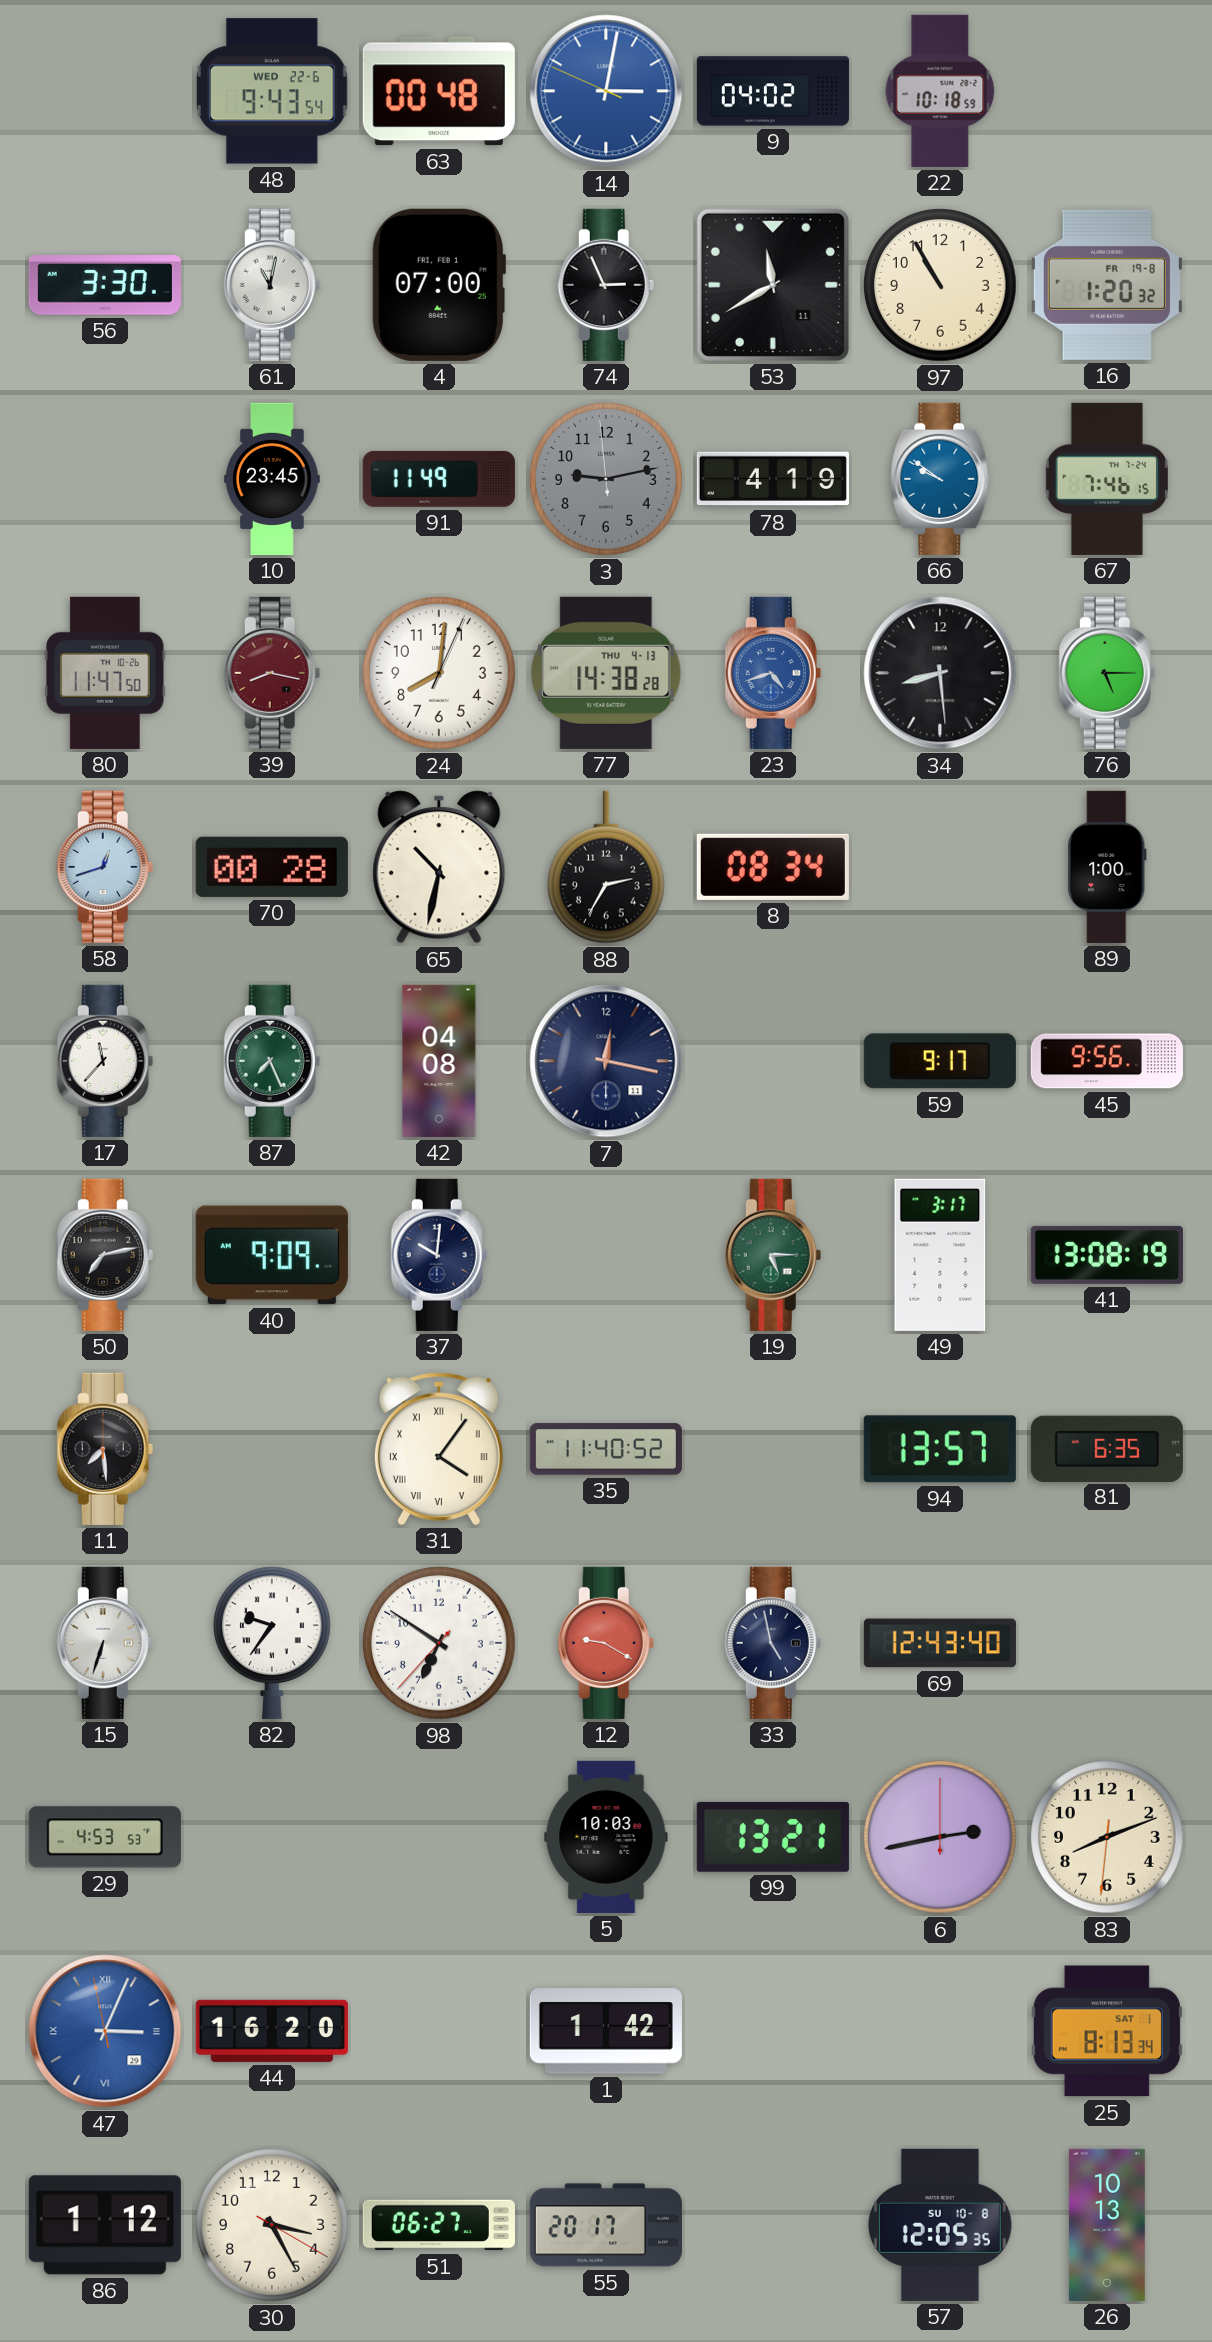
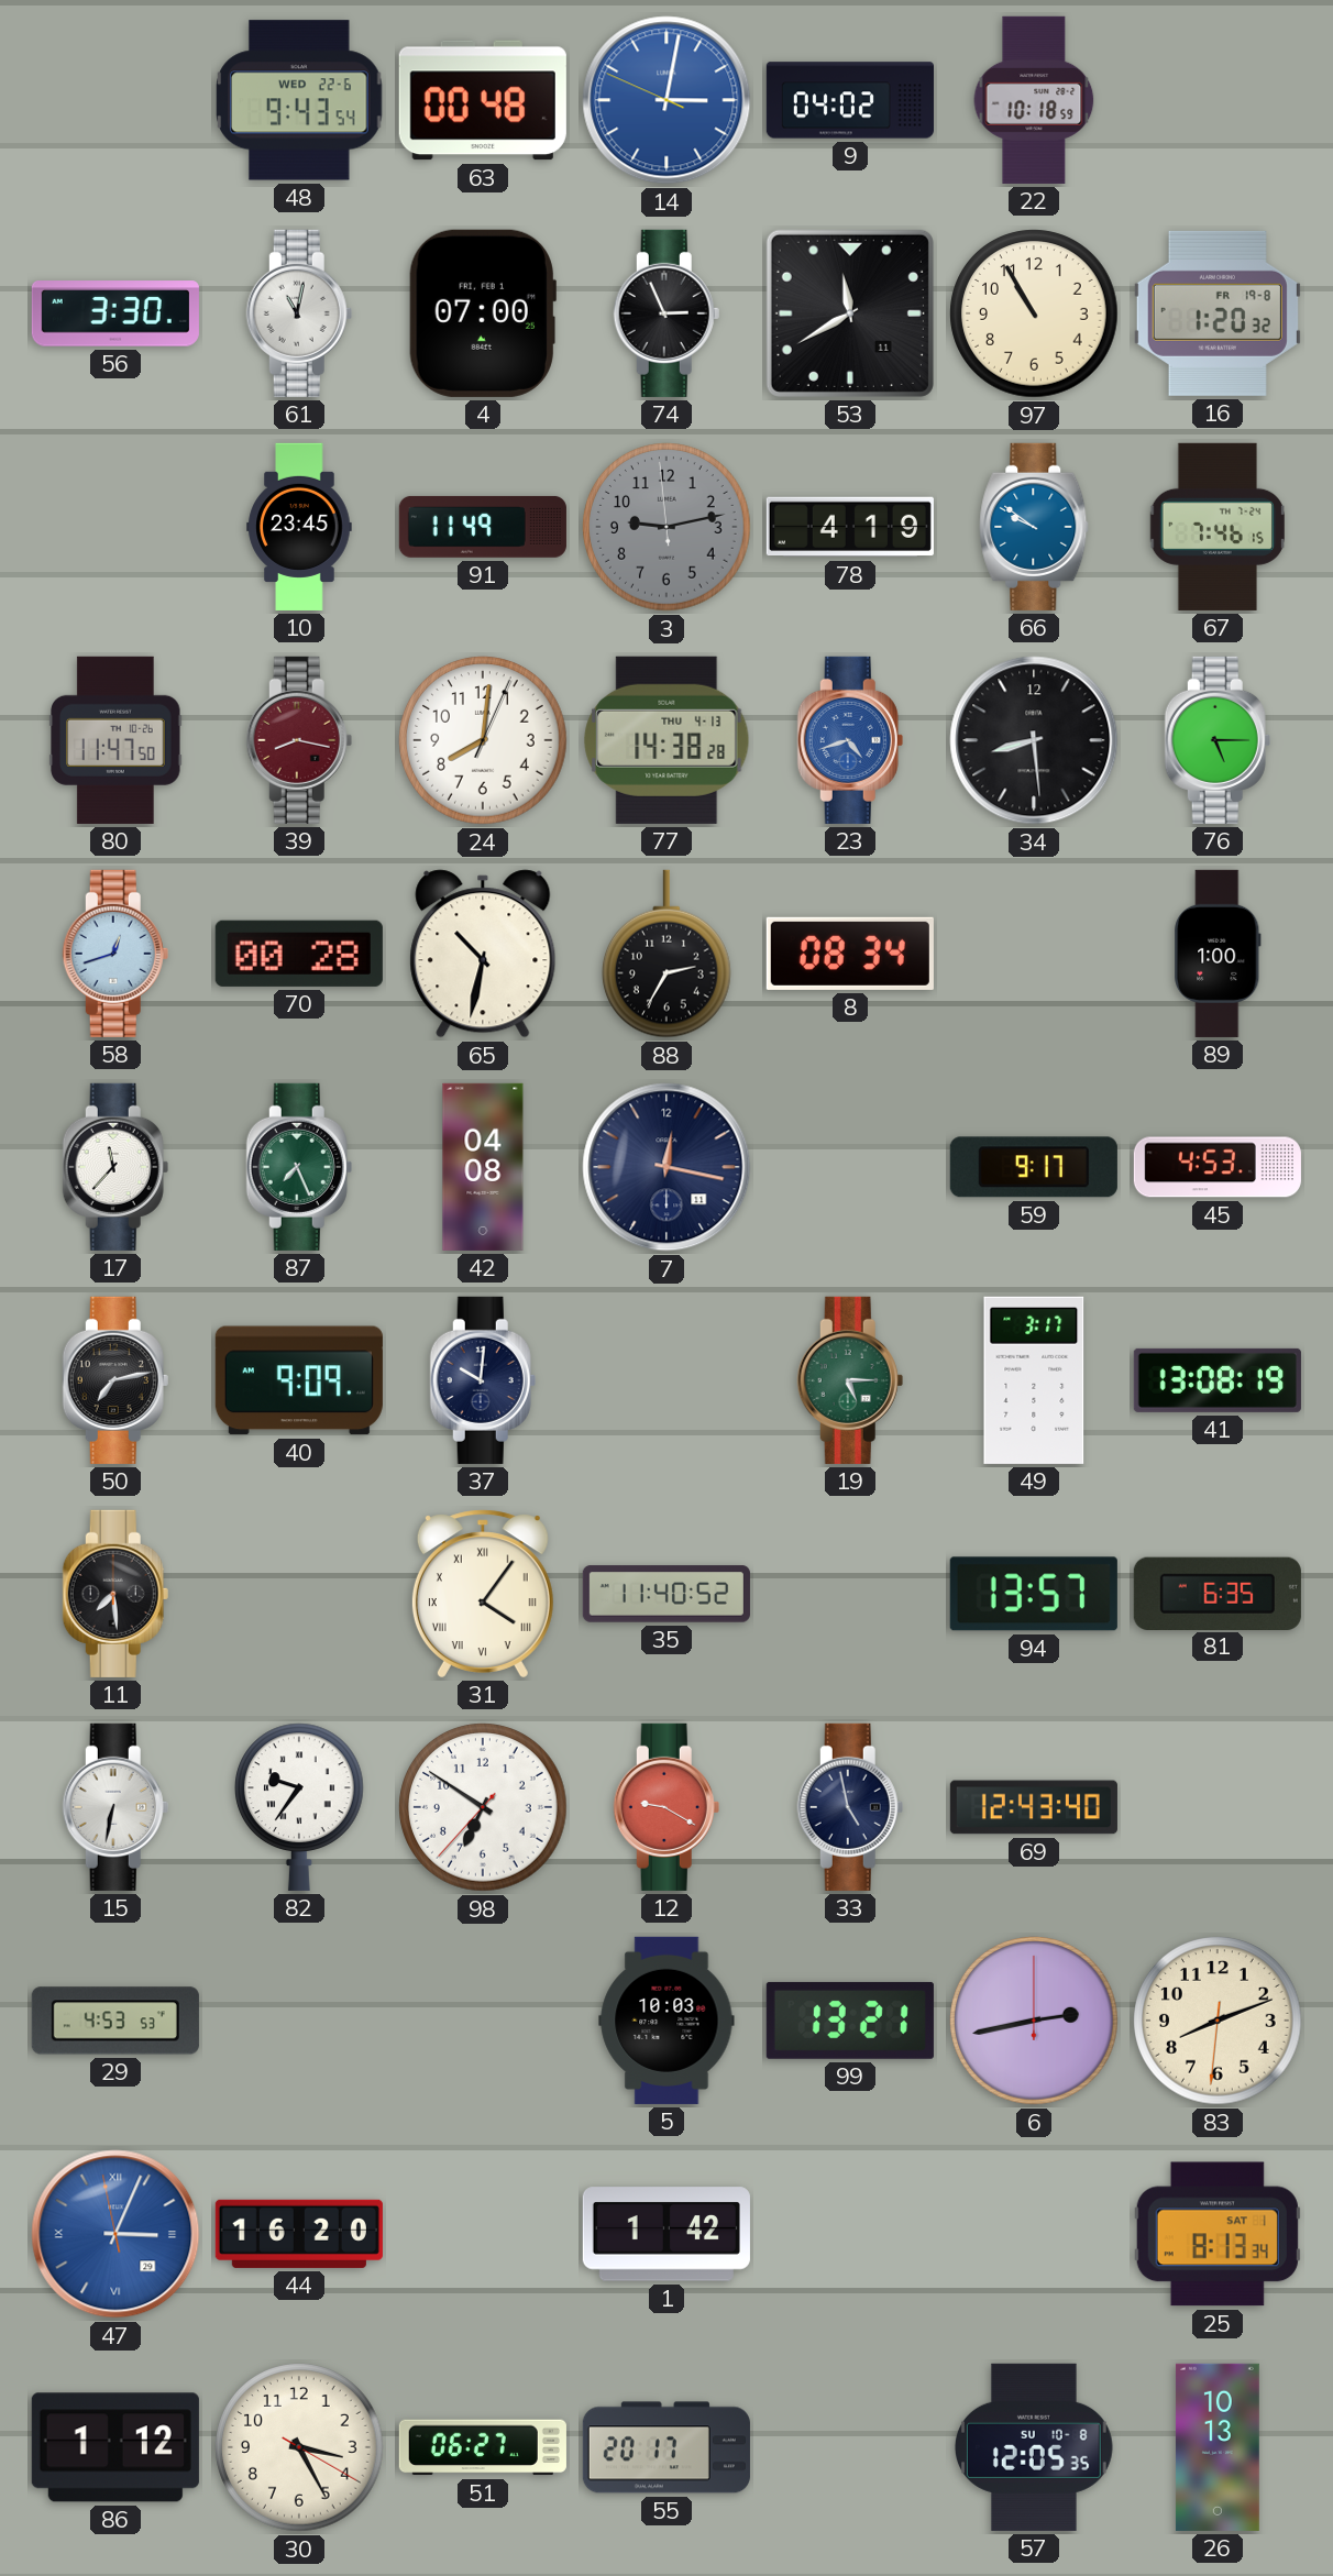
45: 9:56 -> 4:53
15: 6:33 -> 6:32
